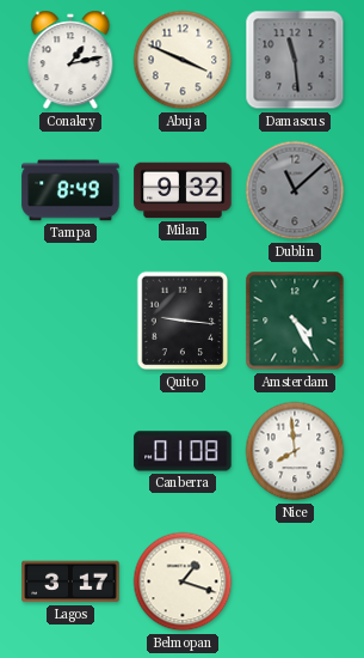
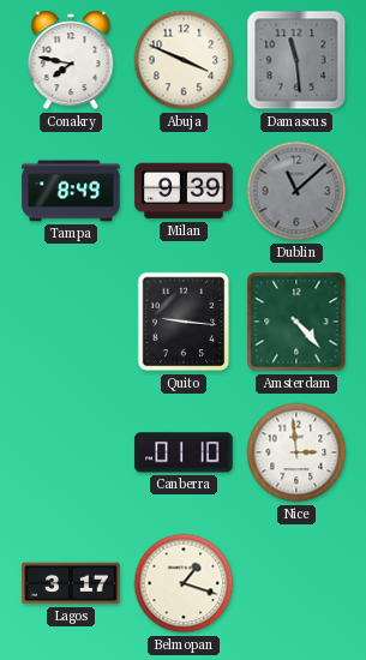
Conakry: 1:13 -> 7:47
Milan: 9:32 -> 9:39
Amsterdam: 4:25 -> 4:23
Canberra: 01:08 -> 01:10
Nice: 7:59 -> 2:59
